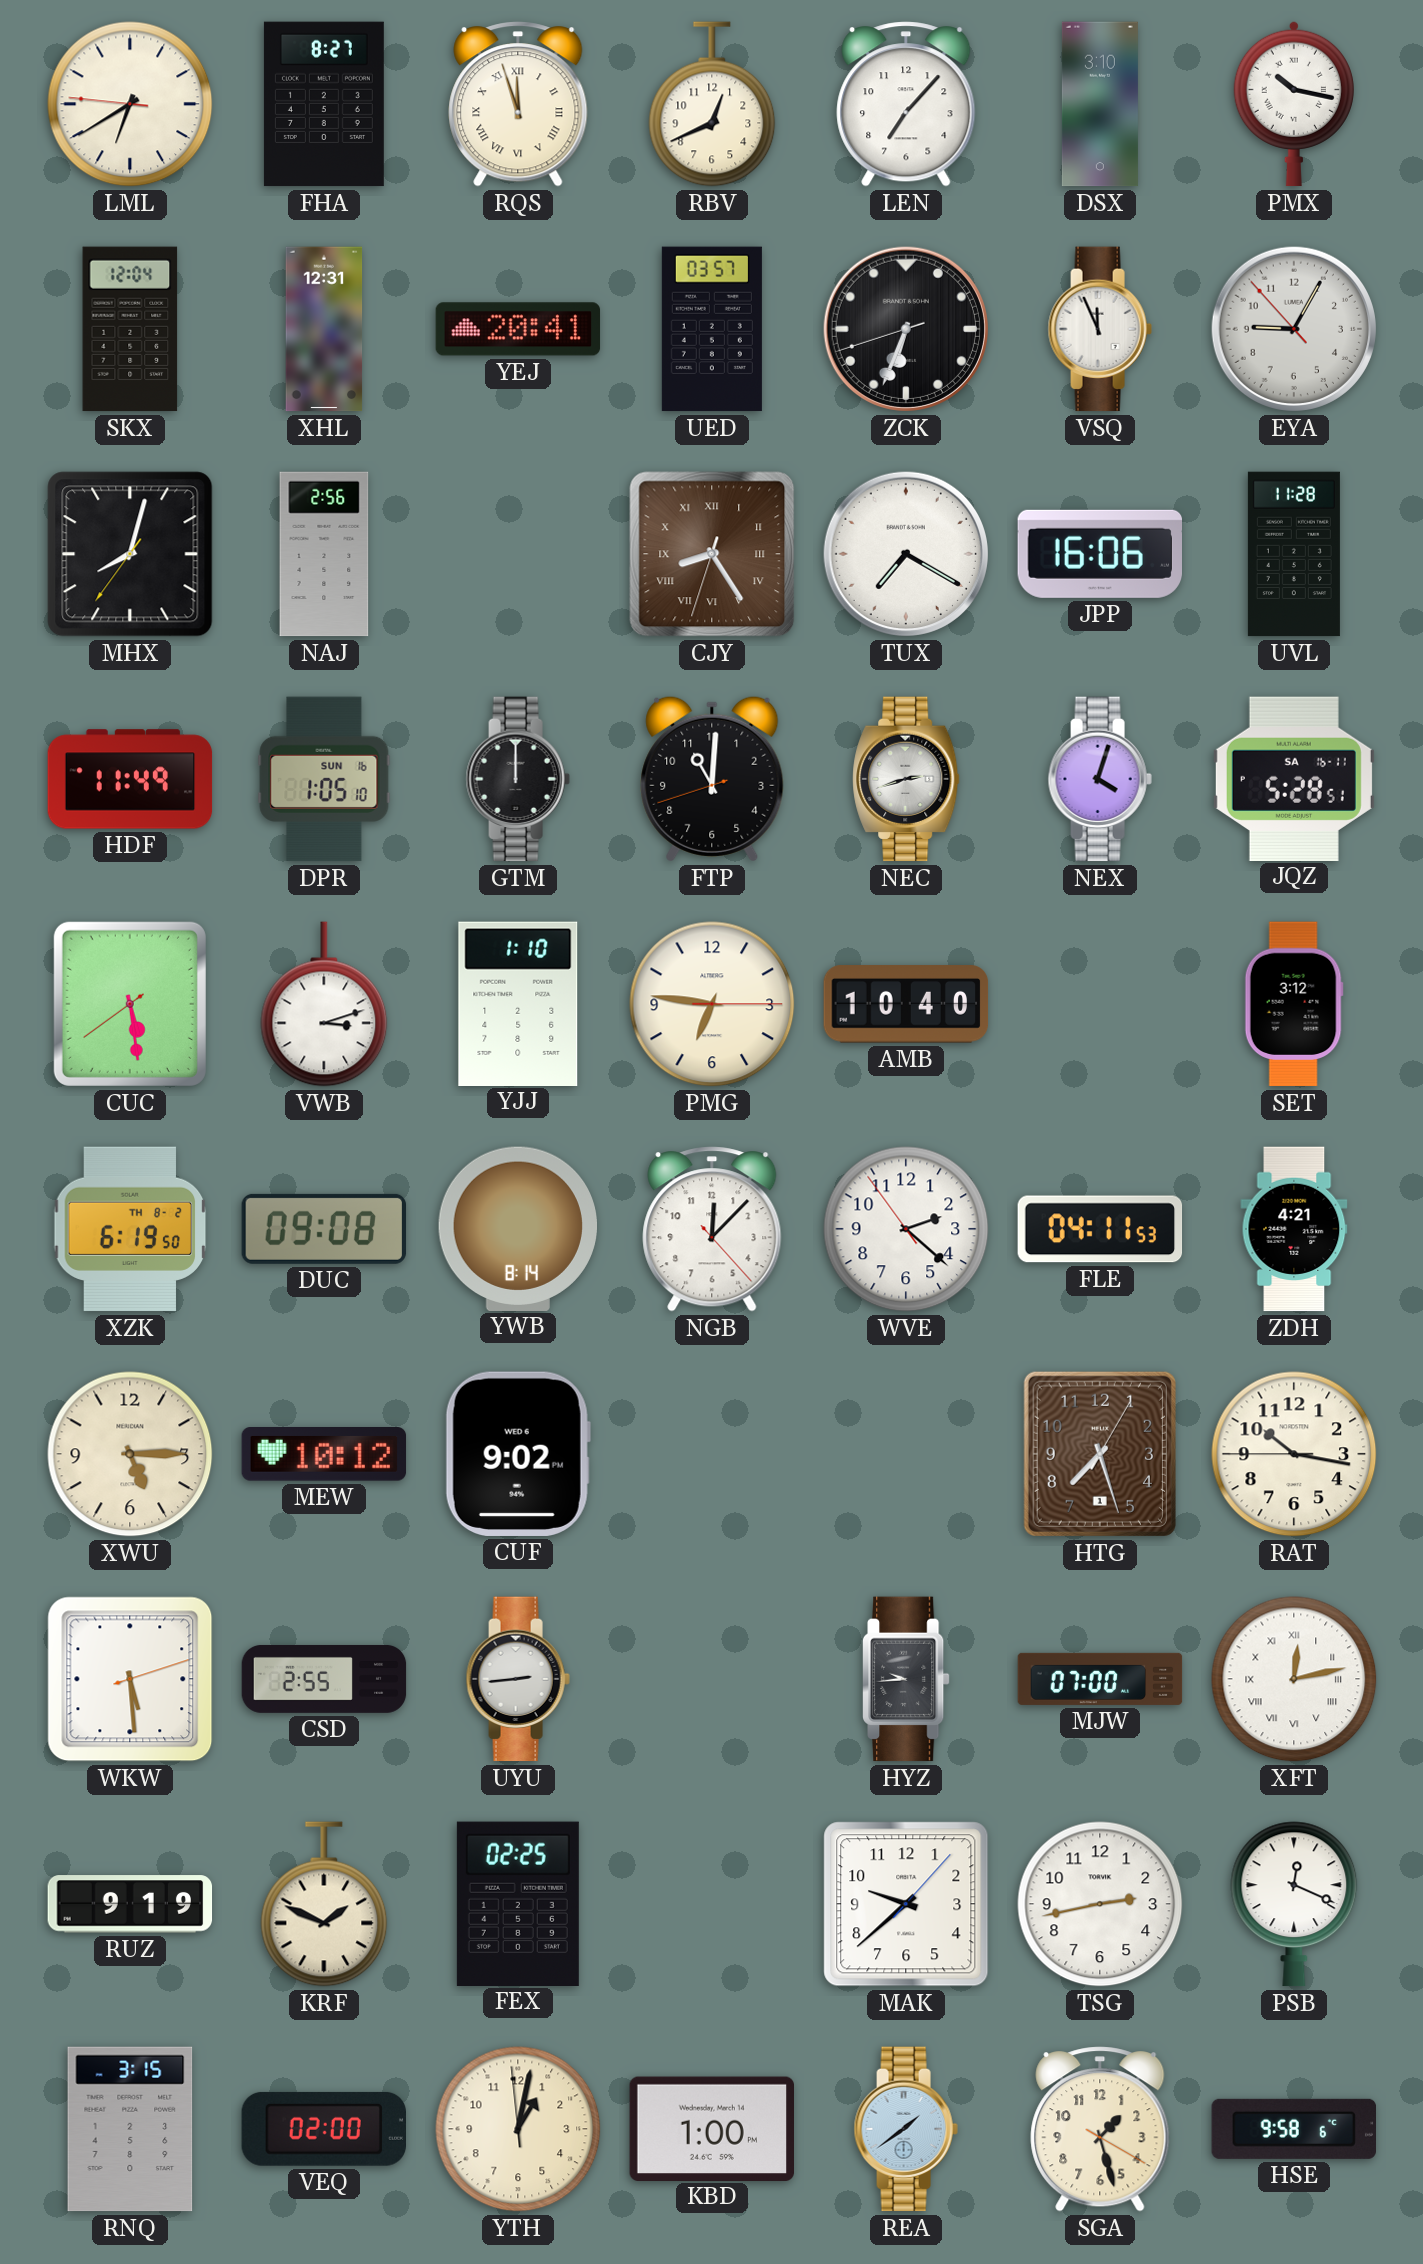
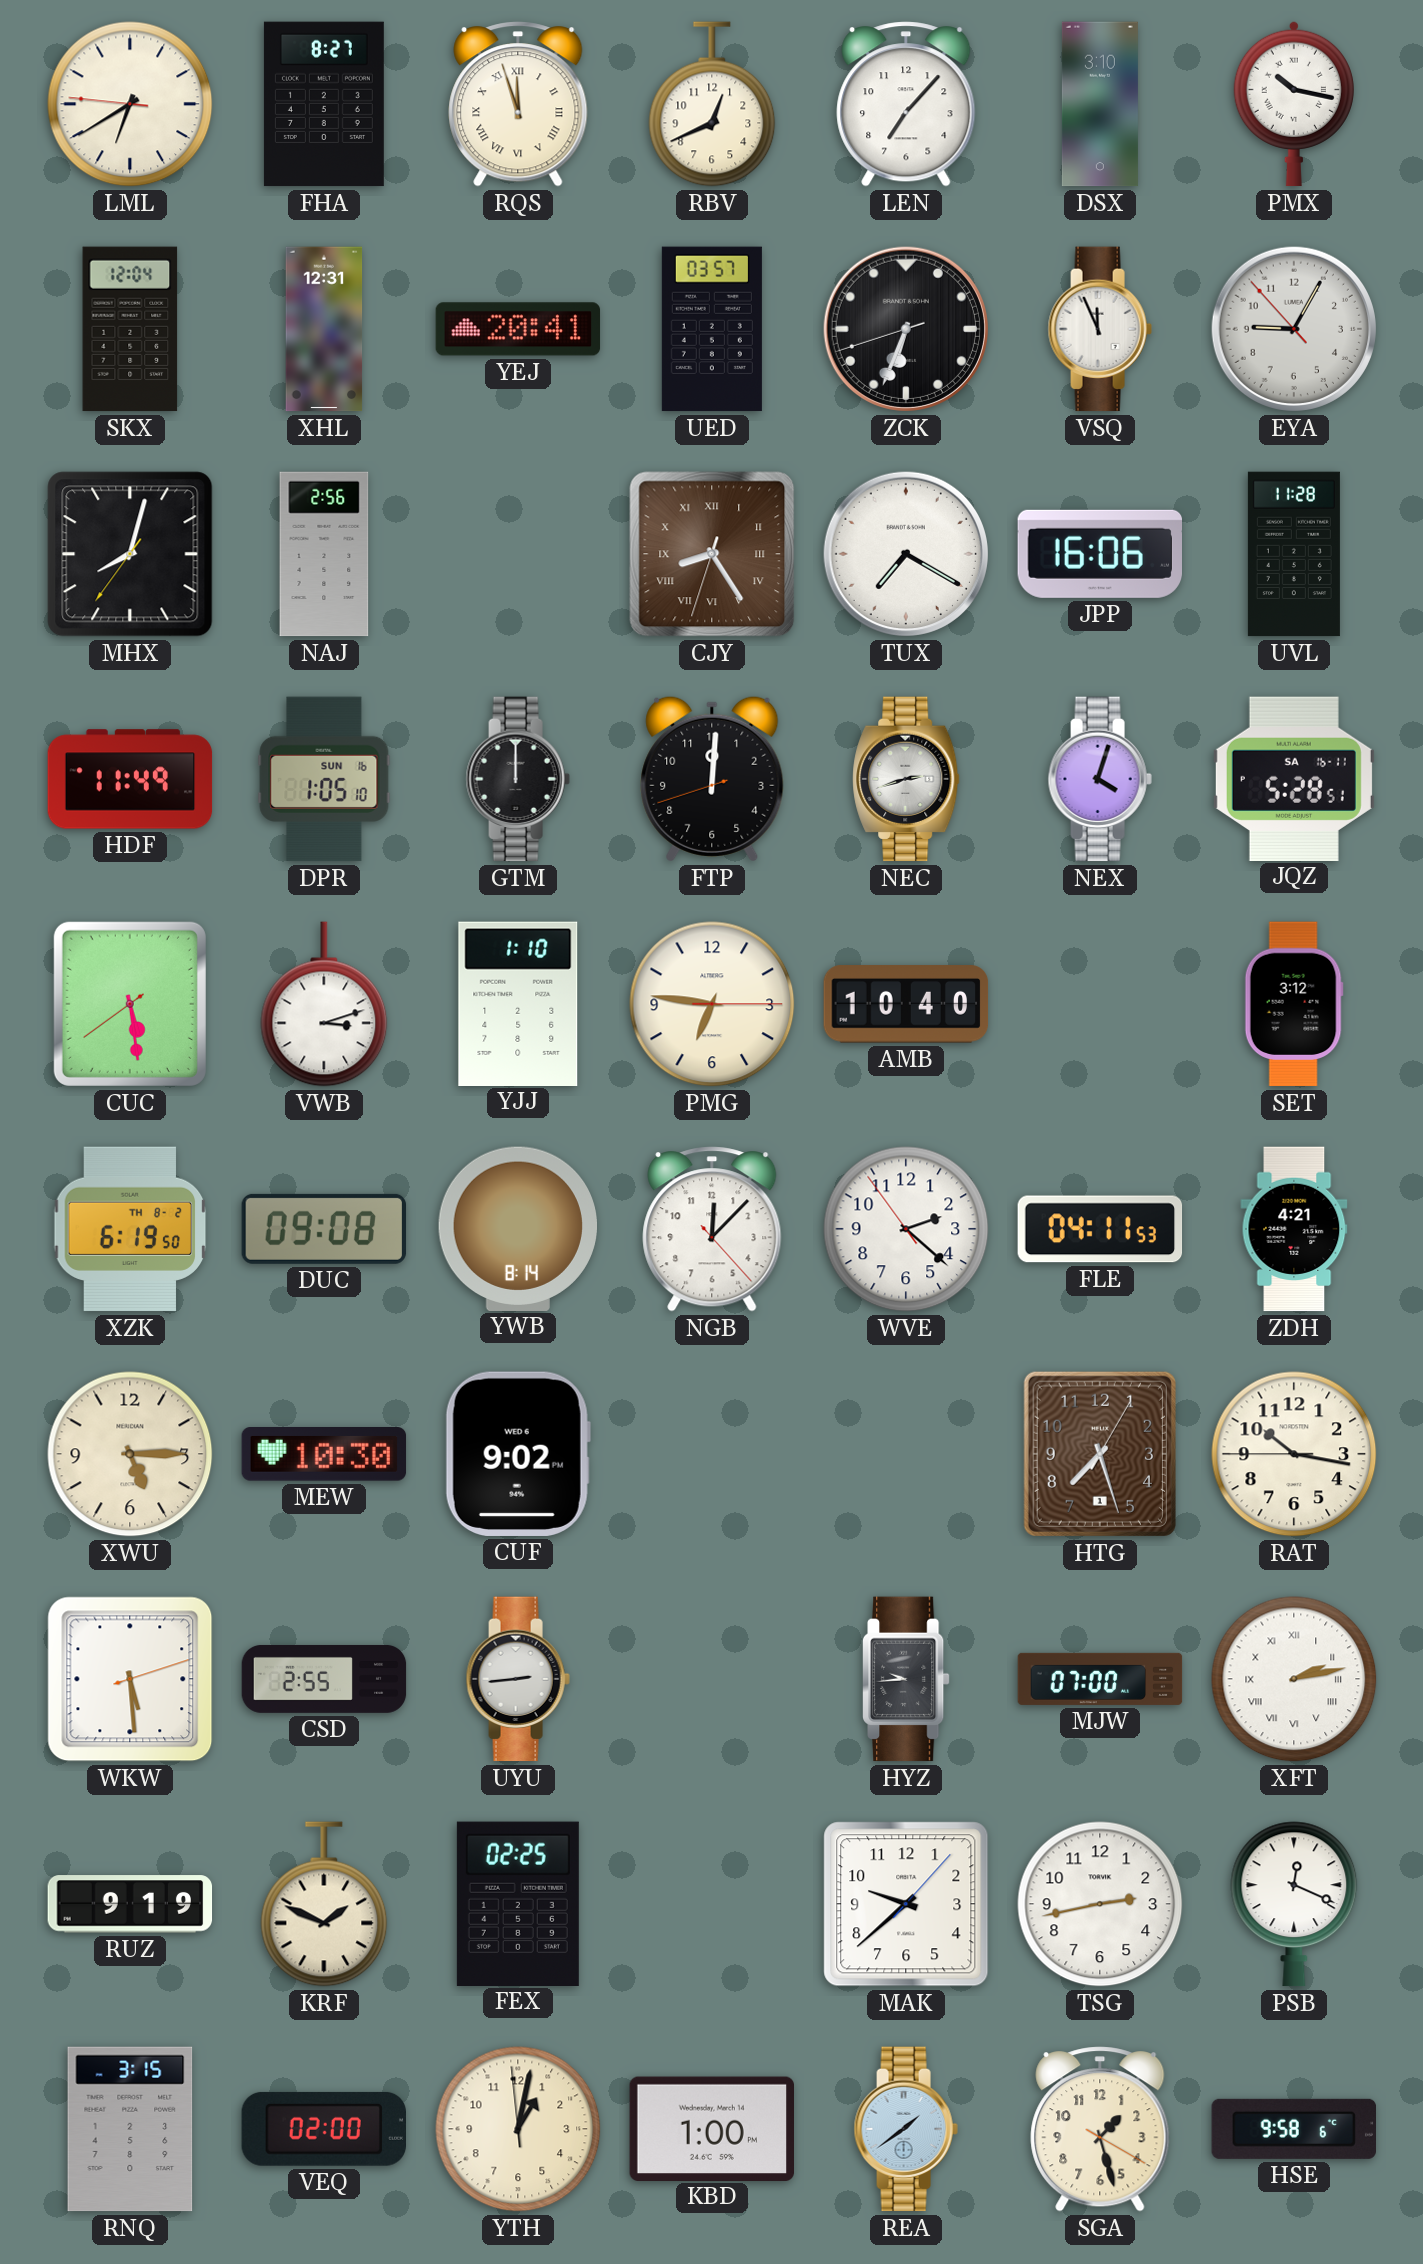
FTP: 11:00 -> 12:00
MEW: 10:12 -> 10:30
XFT: 12:13 -> 2:13
